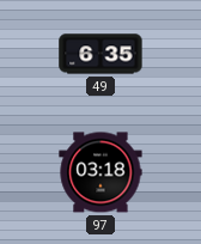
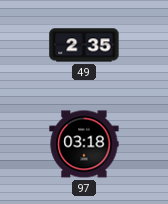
49: 6:35 -> 2:35
